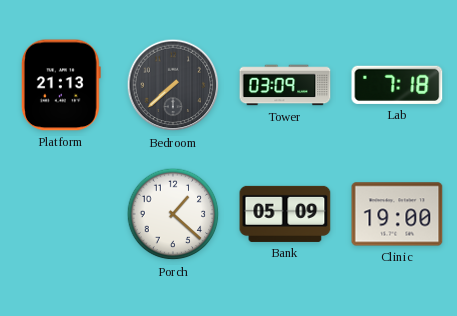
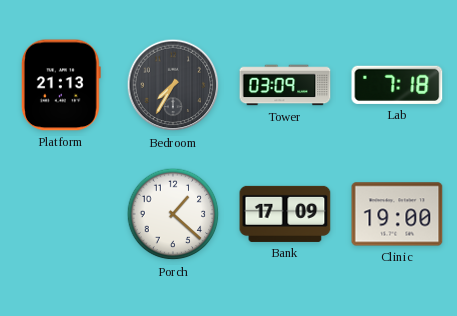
Bedroom: 7:38 -> 7:35
Bank: 05:09 -> 17:09
